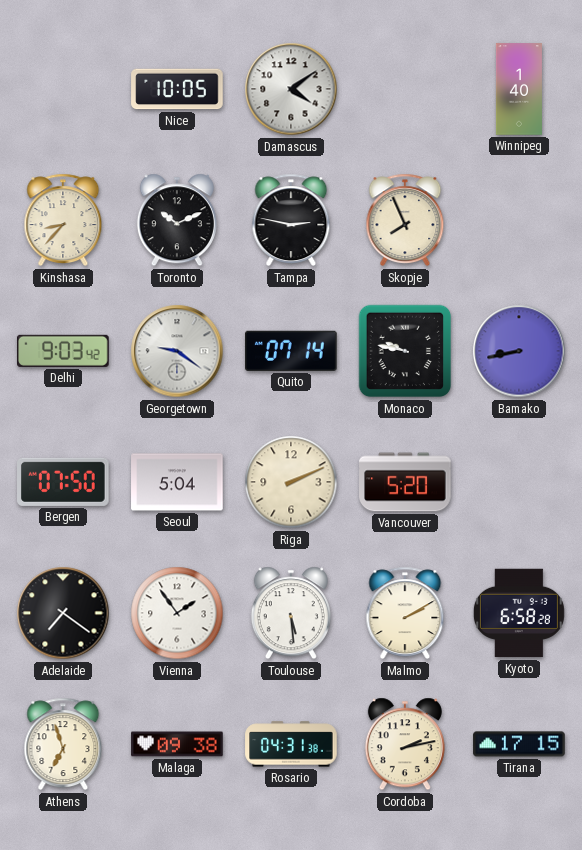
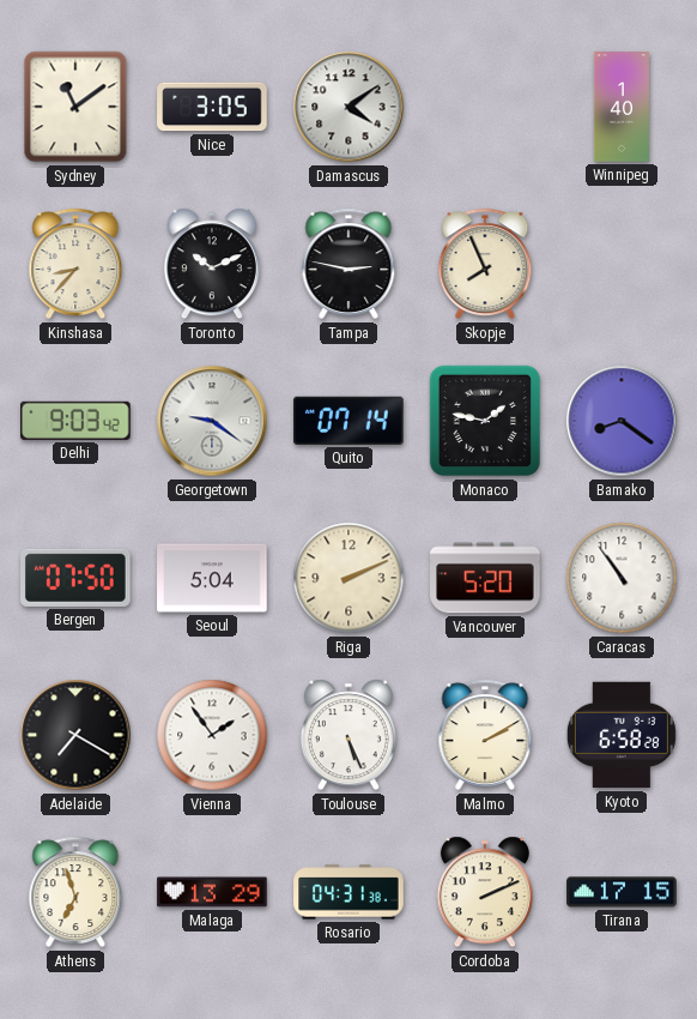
Sydney: none -> 11:09
Nice: 10:05 -> 3:05
Monaco: 9:47 -> 1:47
Bamako: 8:43 -> 8:21
Caracas: none -> 10:54
Adelaide: 7:21 -> 7:20
Toulouse: 5:29 -> 5:26
Malaga: 09:38 -> 13:29
Cordoba: 2:13 -> 2:11
